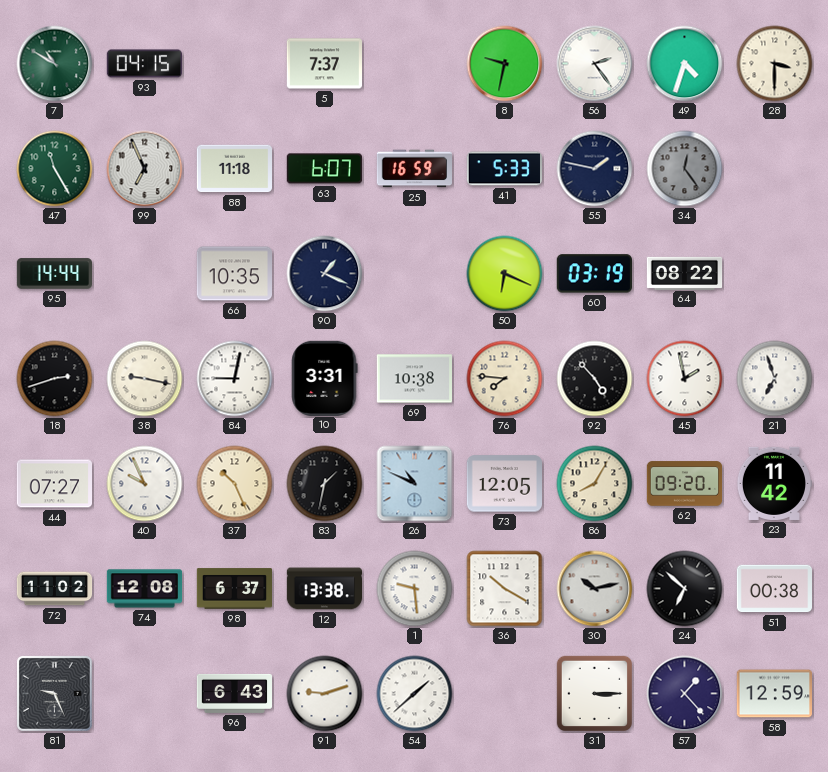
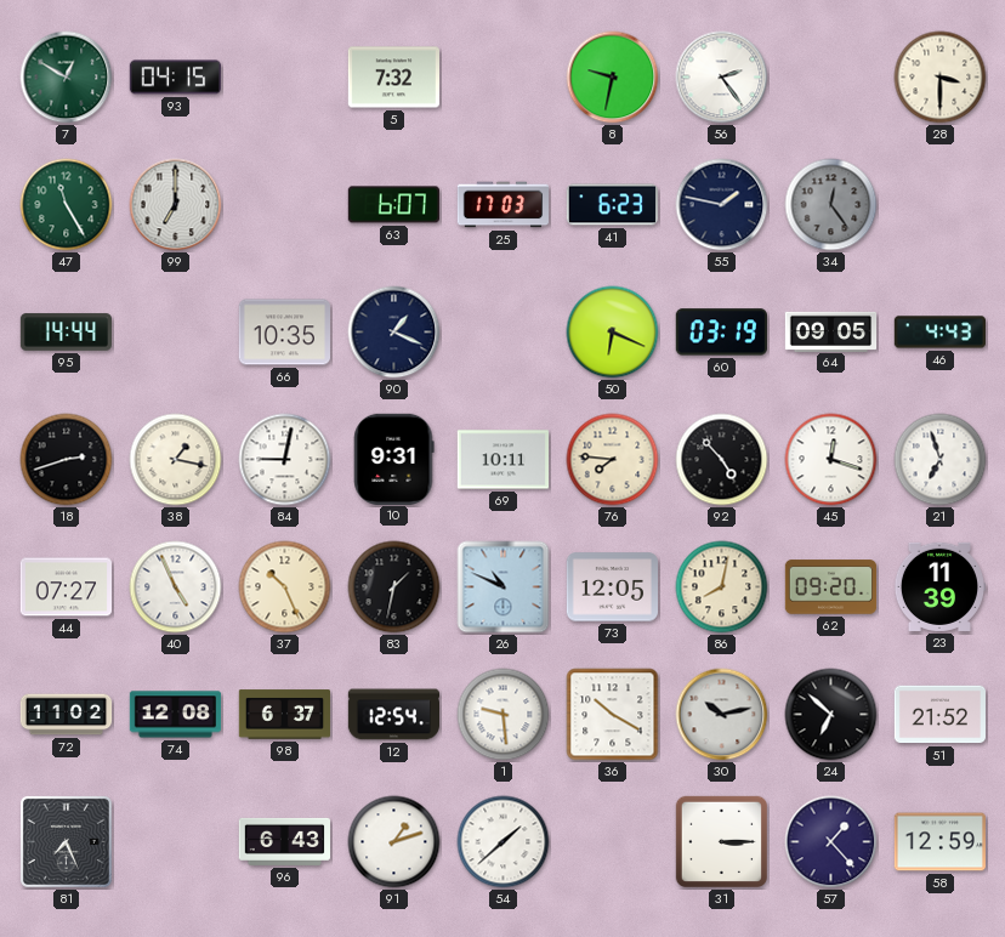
7: 10:50 -> 12:50
5: 7:37 -> 7:32
49: 4:33 -> none
99: 6:56 -> 7:00
88: 11:18 -> none
25: 16:59 -> 17:03
41: 5:33 -> 6:23
64: 08:22 -> 09:05
46: none -> 4:43
38: 9:17 -> 1:17
10: 3:31 -> 9:31
69: 10:38 -> 10:11
45: 1:58 -> 12:18
40: 9:56 -> 4:56
86: 8:05 -> 8:02
23: 11:42 -> 11:39
12: 13:38 -> 12:54
51: 00:38 -> 21:52
81: 9:26 -> 7:26
91: 9:12 -> 1:12
